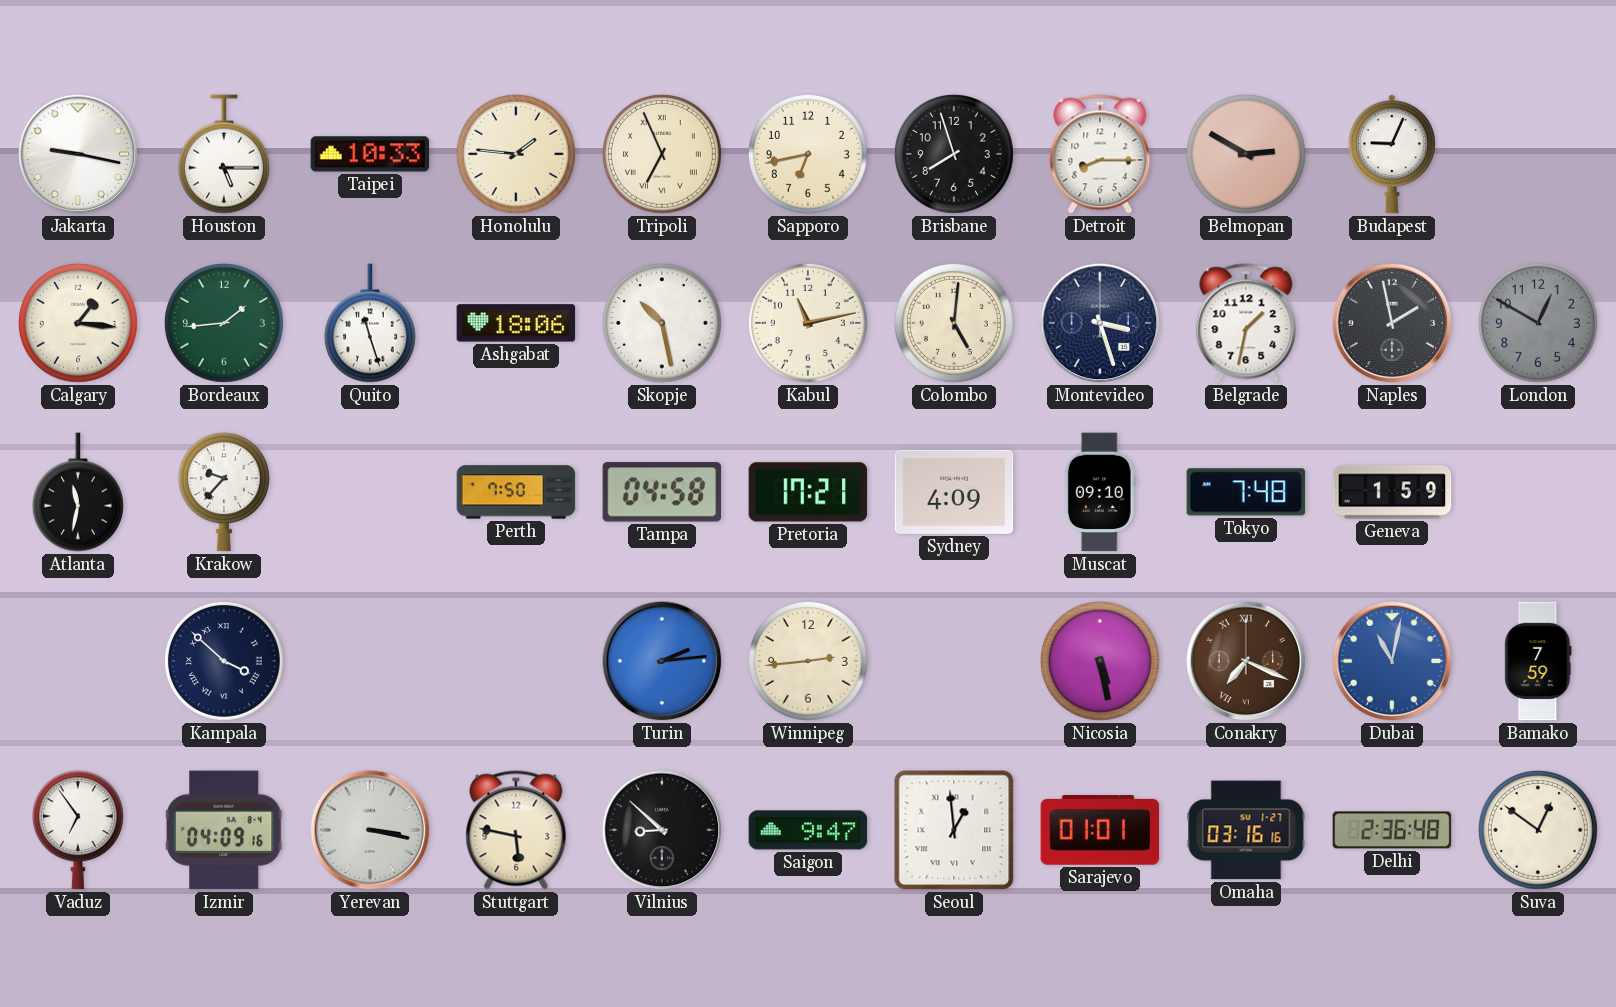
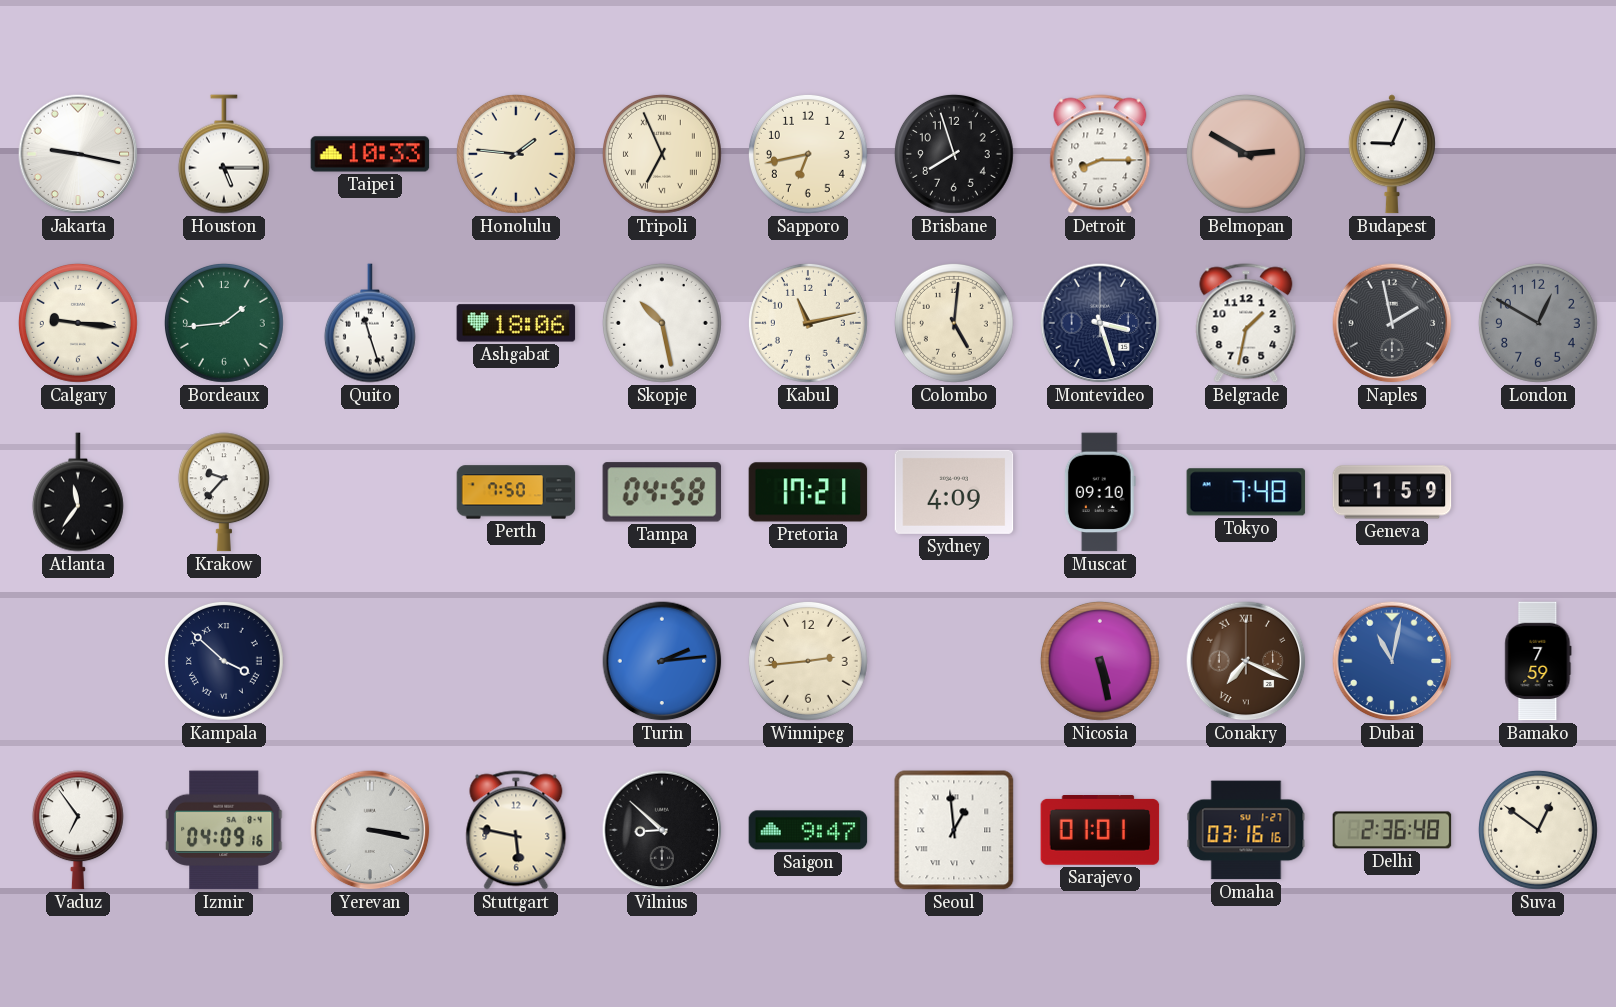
Calgary: 1:16 -> 9:16
Atlanta: 11:32 -> 11:36
